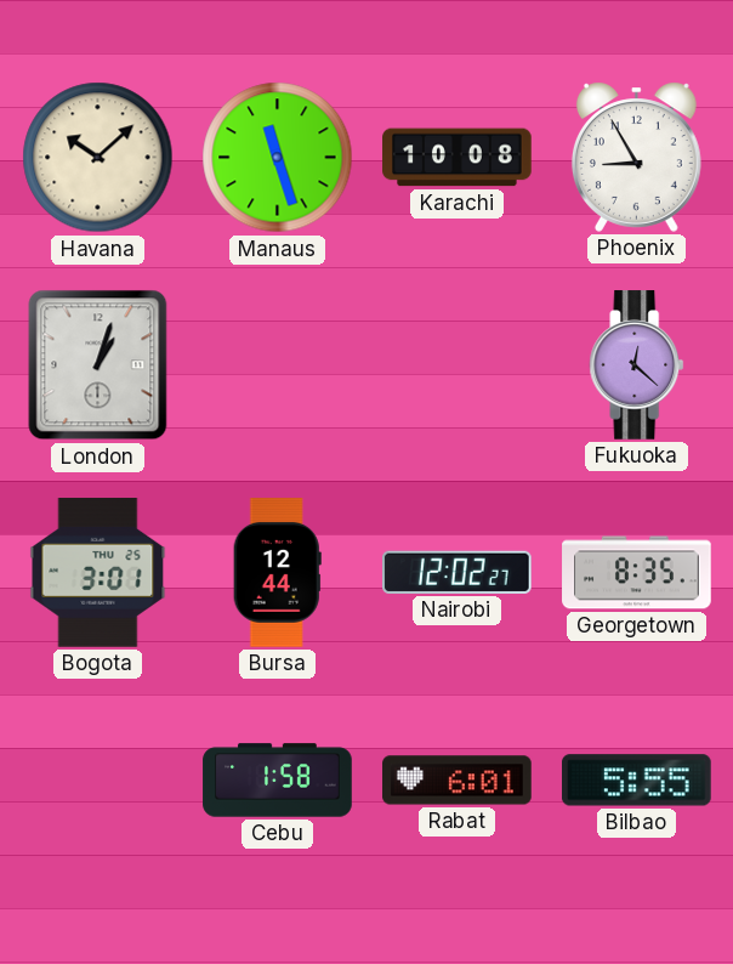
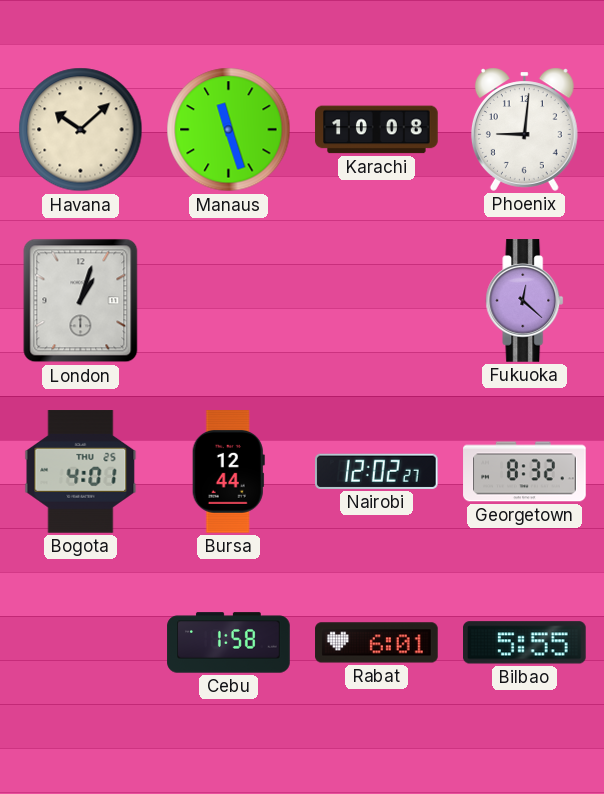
Phoenix: 8:55 -> 9:01
Bogota: 3:01 -> 4:01
Georgetown: 8:35 -> 8:32
